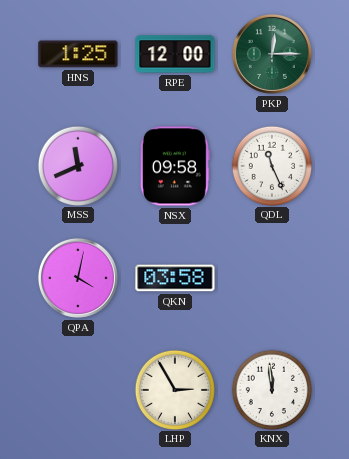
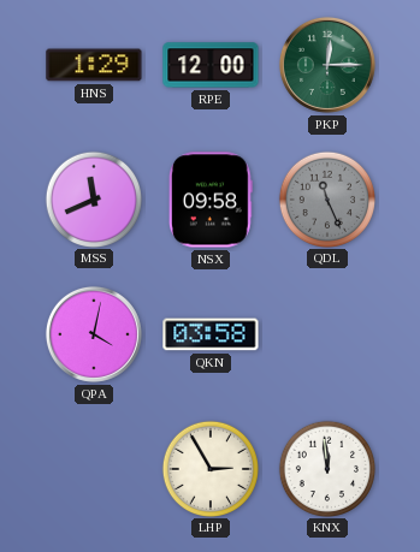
HNS: 1:25 -> 1:29
QDL dial: white -> grey
